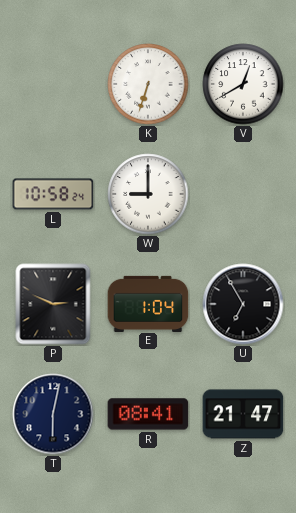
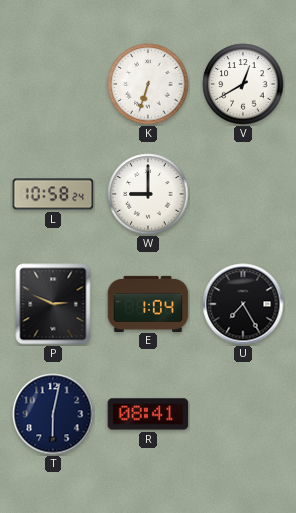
U: 6:55 -> 7:25
Z: 21:47 -> none
